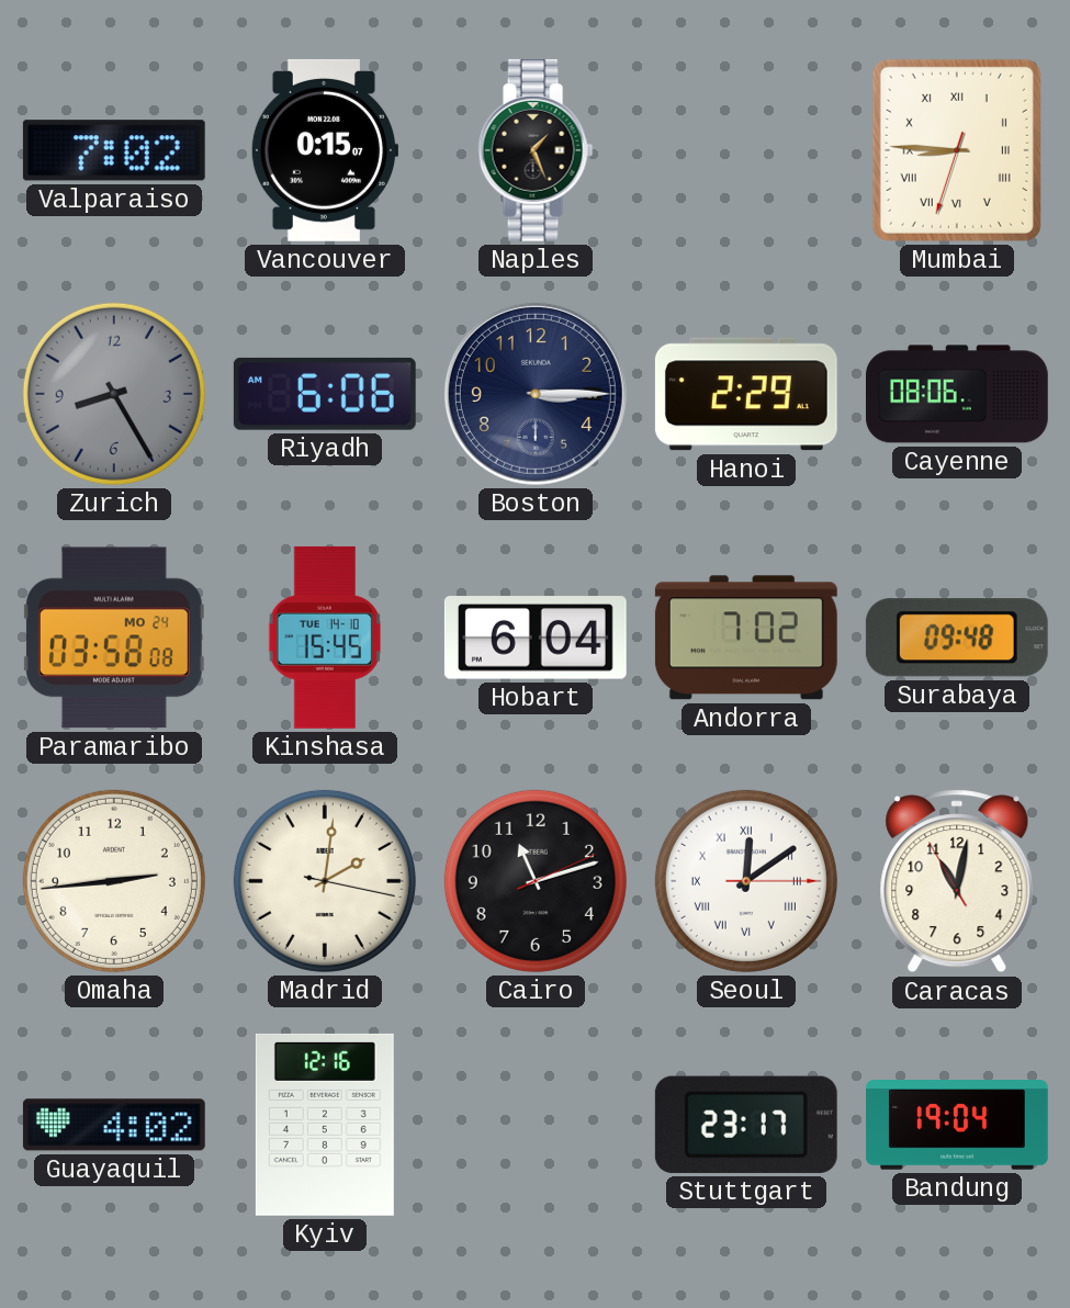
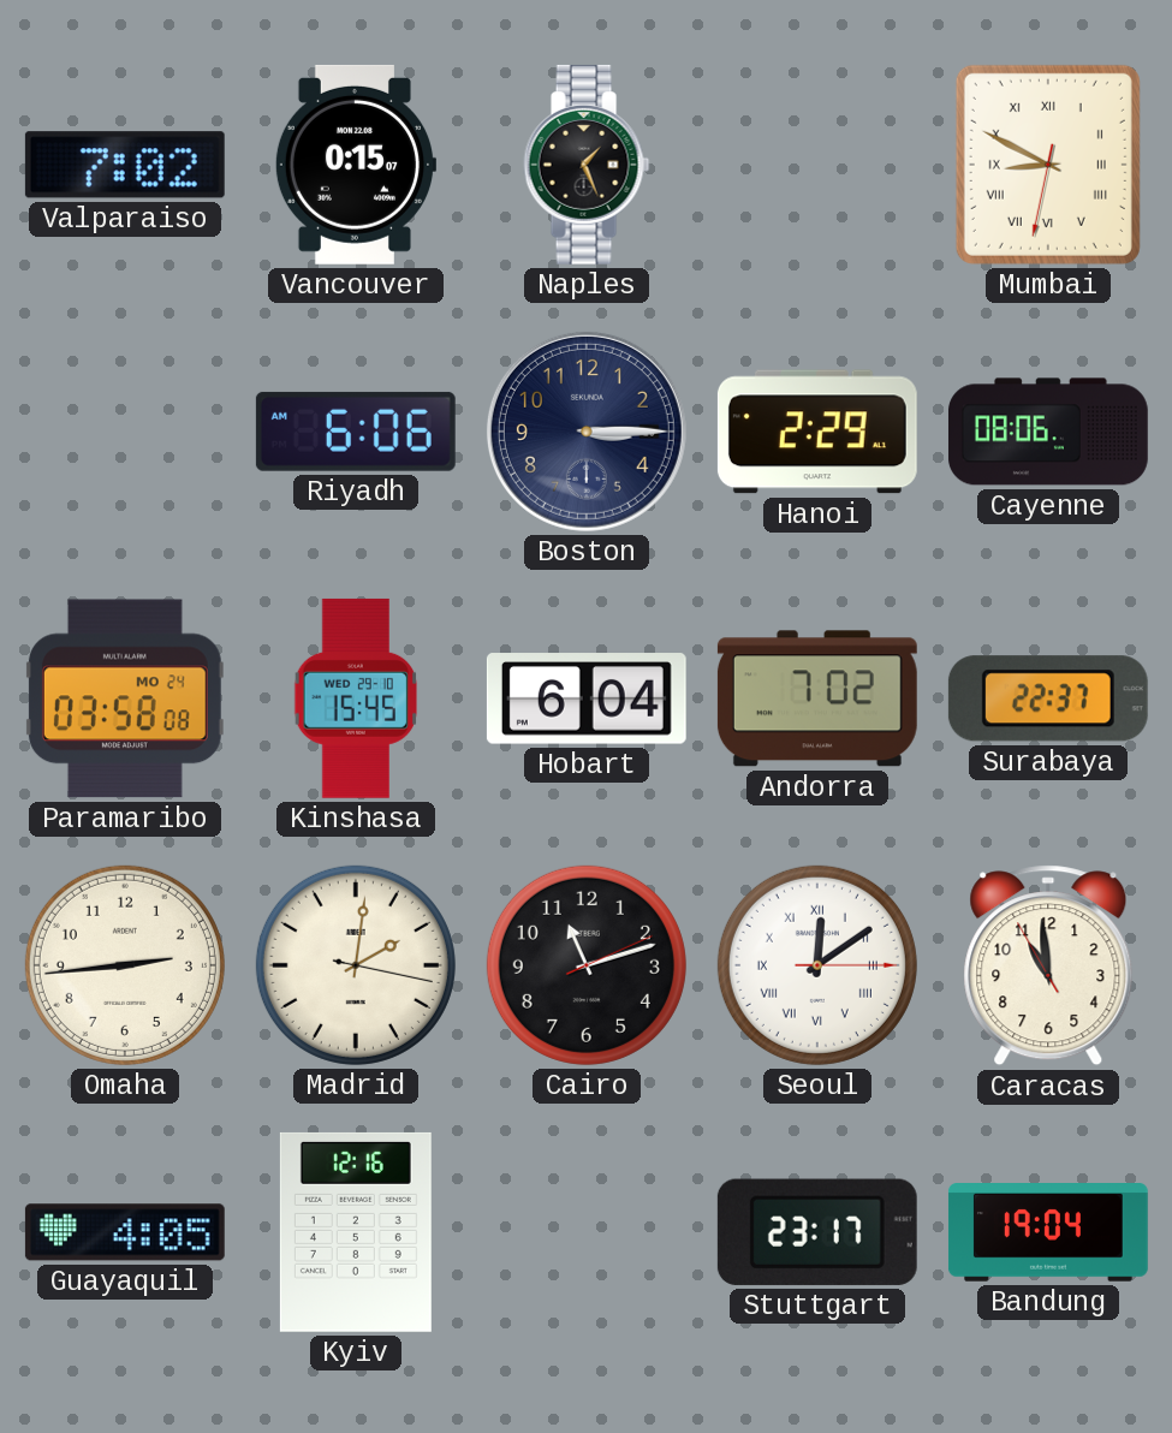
Mumbai: 8:45 -> 8:49
Zurich: 8:25 -> none
Kinshasa date: TUE 14-10 -> WED 29-10
Surabaya: 09:48 -> 22:37
Caracas: 11:01 -> 10:58
Guayaquil: 4:02 -> 4:05
